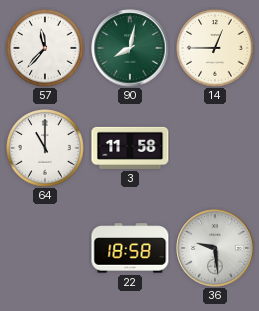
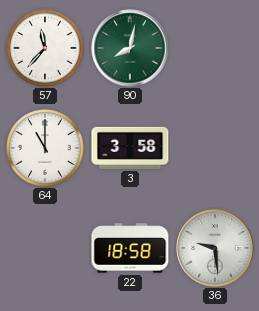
14: 12:45 -> none
3: 11:58 -> 3:58
